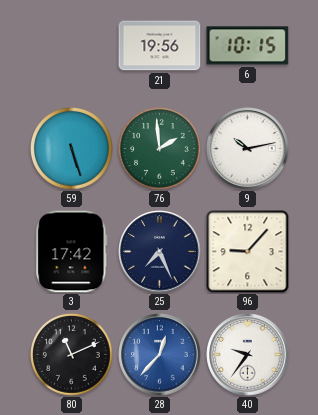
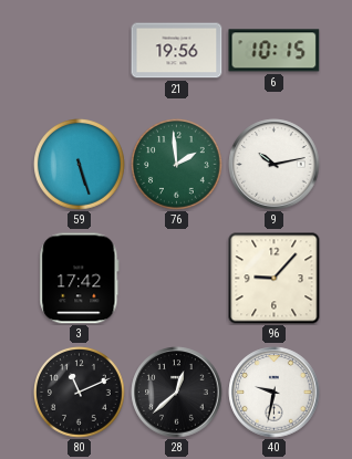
25: 7:26 -> none
28: 12:37 -> 12:38
28 dial: blue -> black
40: 9:36 -> 9:32
